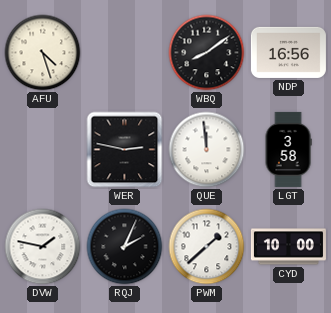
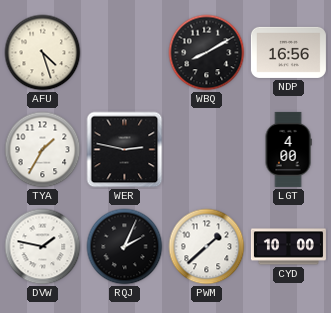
WBQ: 8:09 -> 8:10
TYA: none -> 1:35
QUE: 11:59 -> none
LGT: 3:58 -> 4:00
